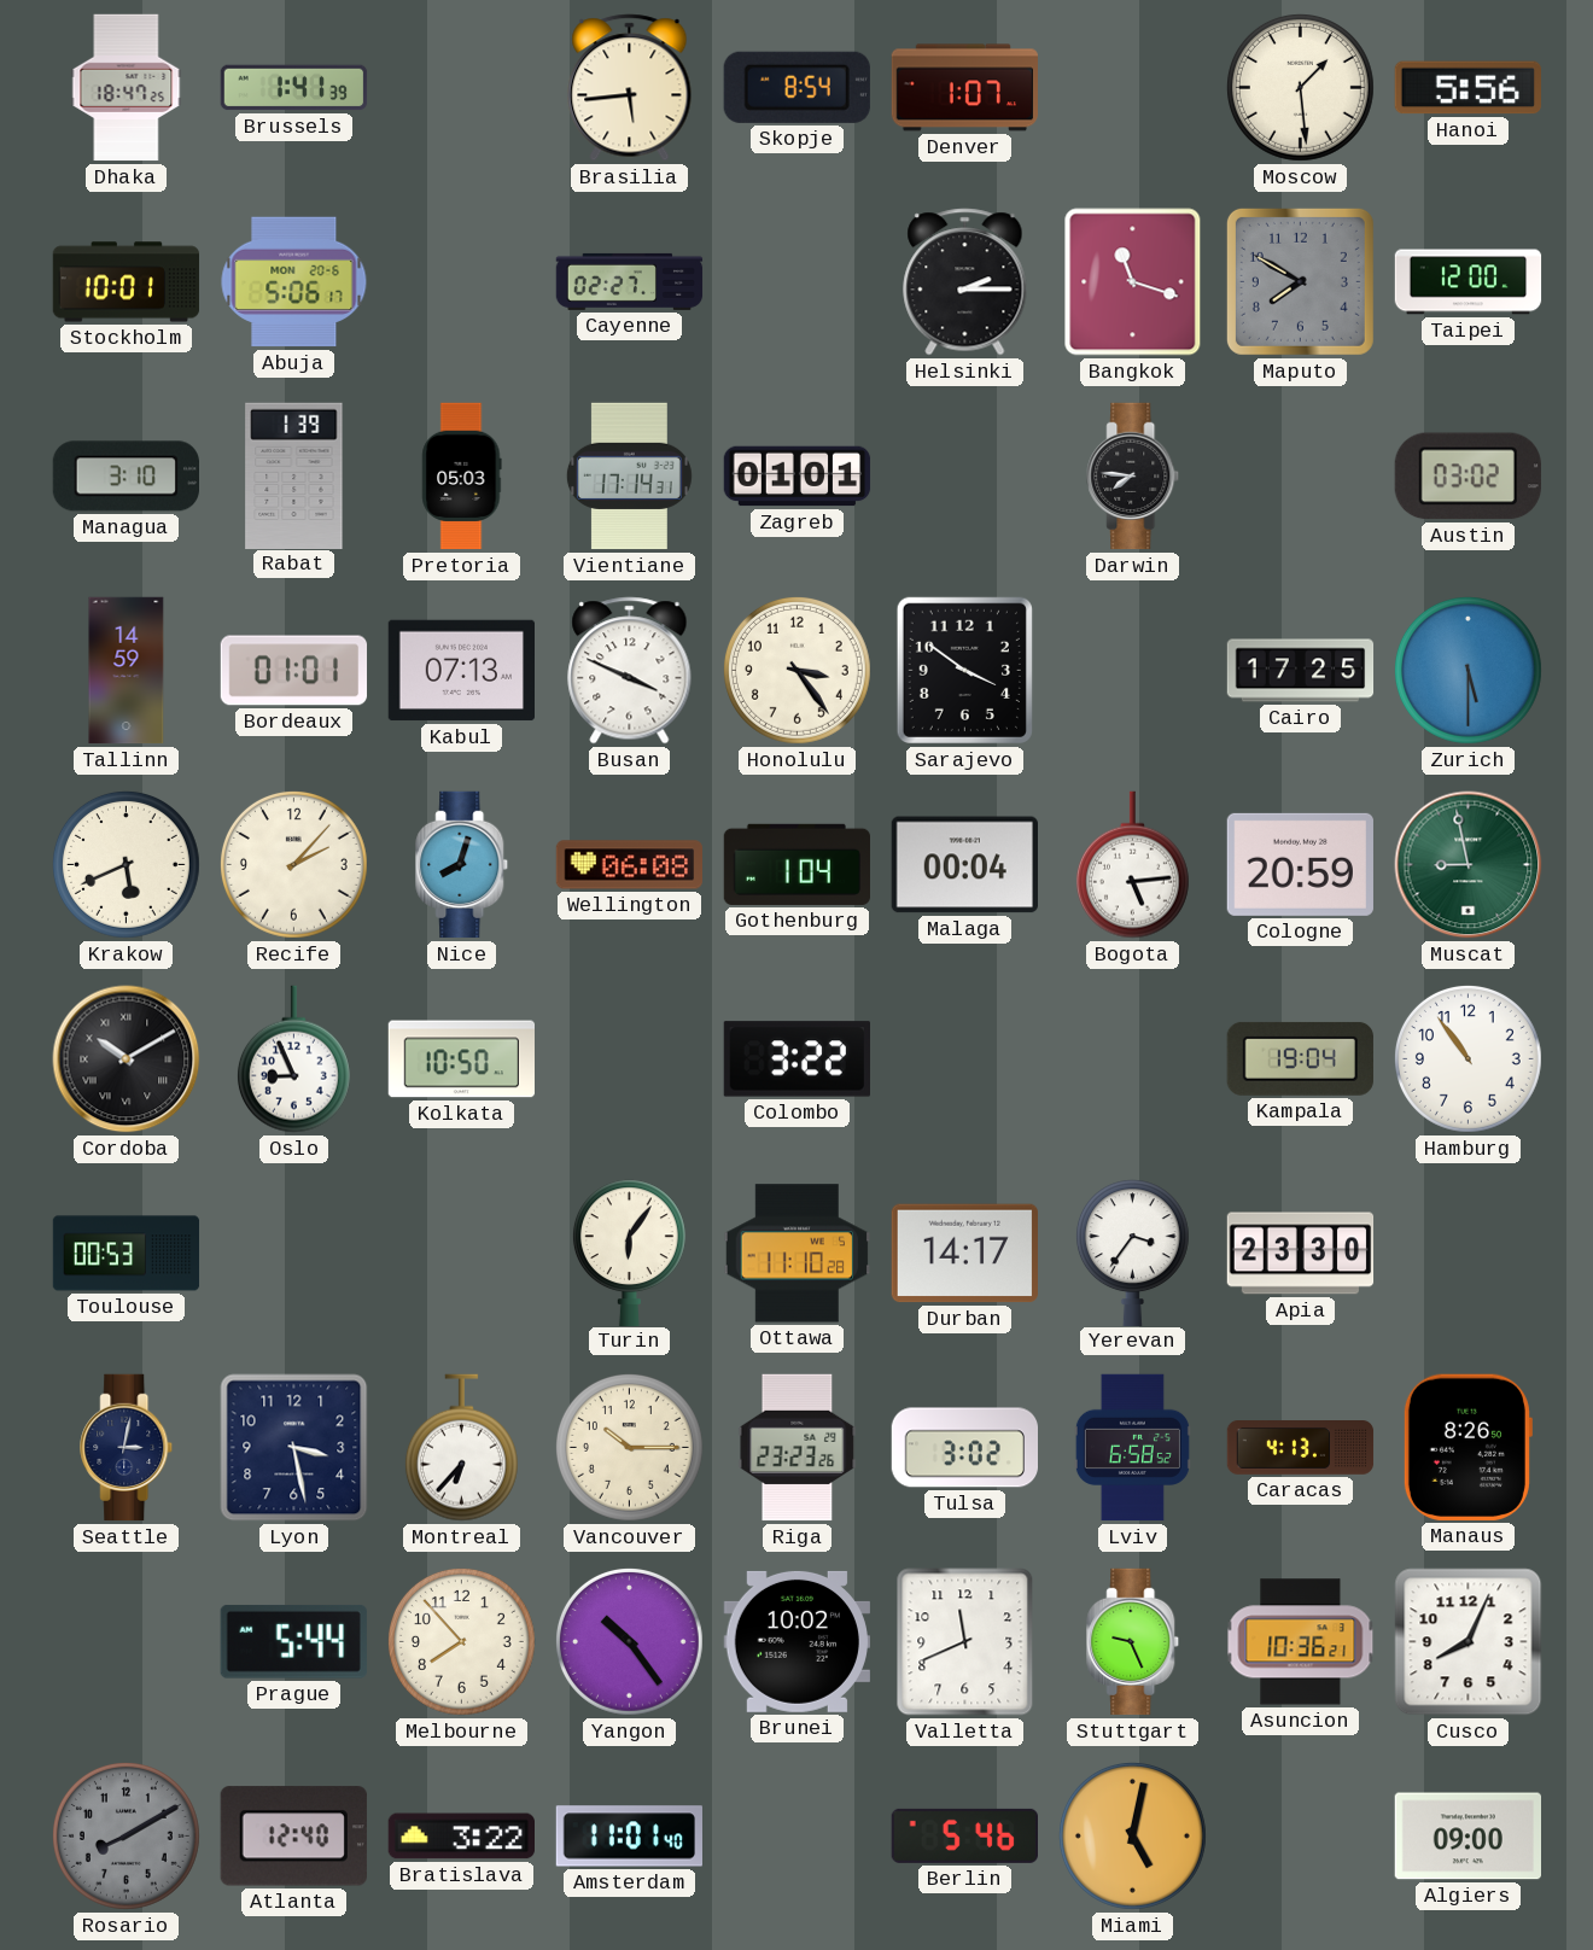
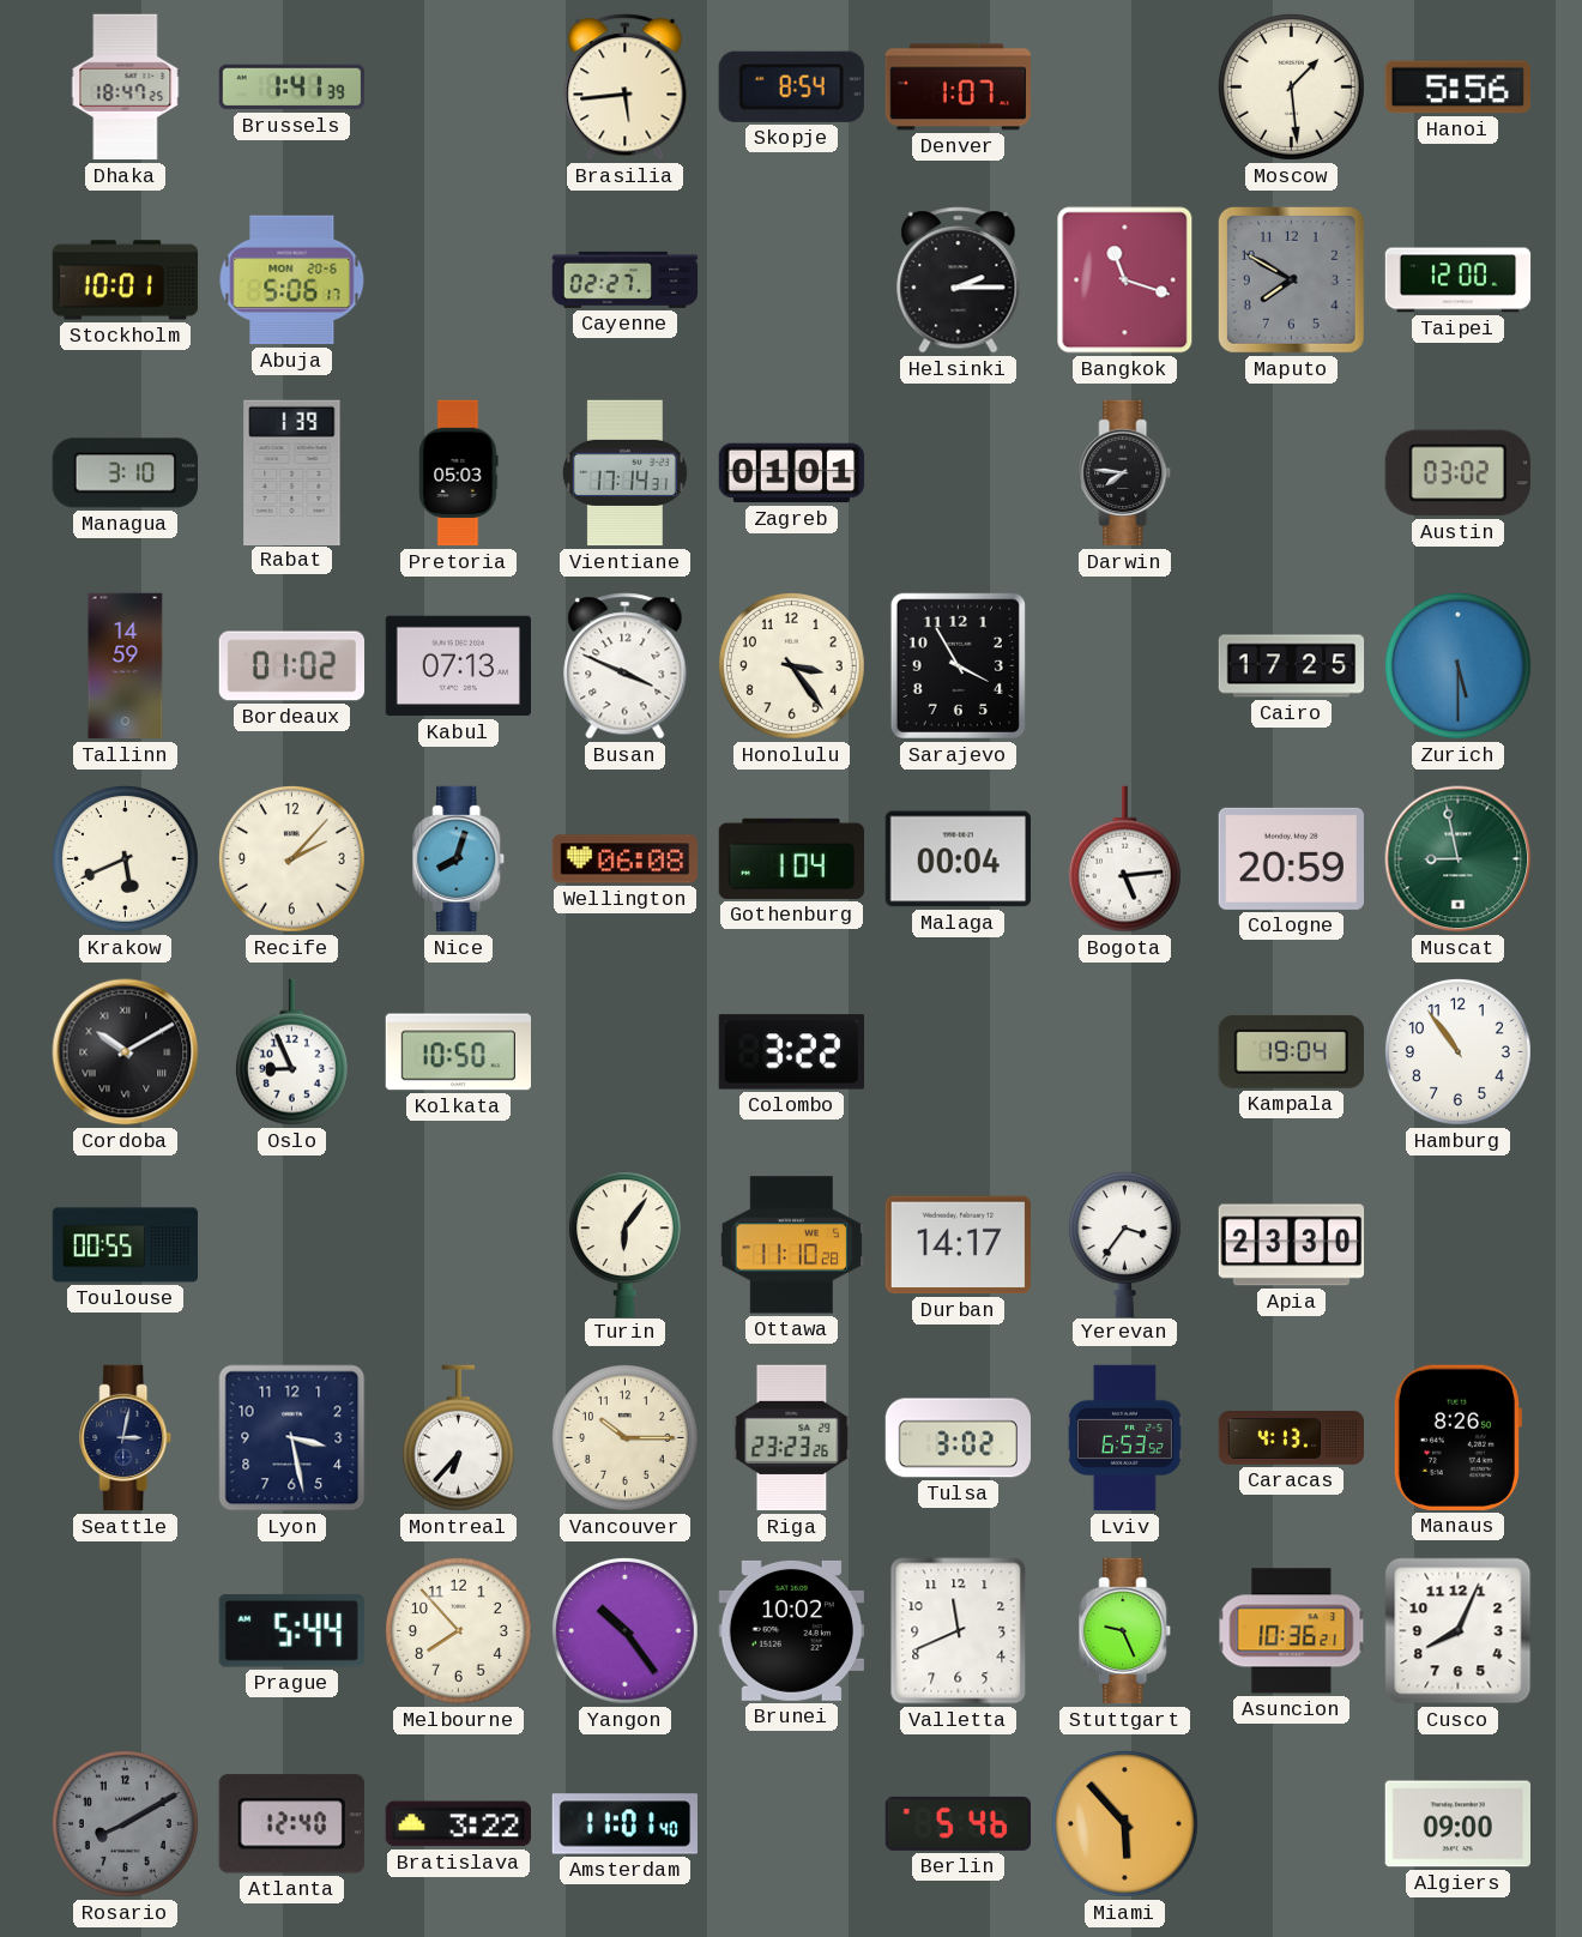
Bordeaux: 01:01 -> 01:02
Sarajevo: 3:51 -> 3:55
Toulouse: 00:53 -> 00:55
Lviv: 6:58 -> 6:53
Miami: 5:02 -> 5:53
